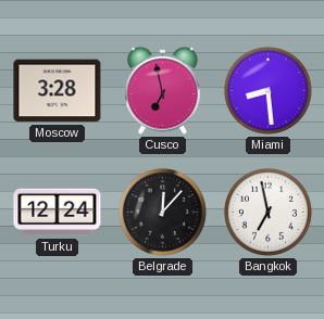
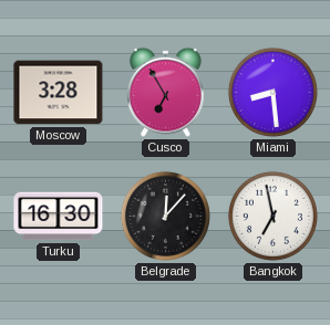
Cusco: 6:58 -> 6:55
Turku: 12:24 -> 16:30
